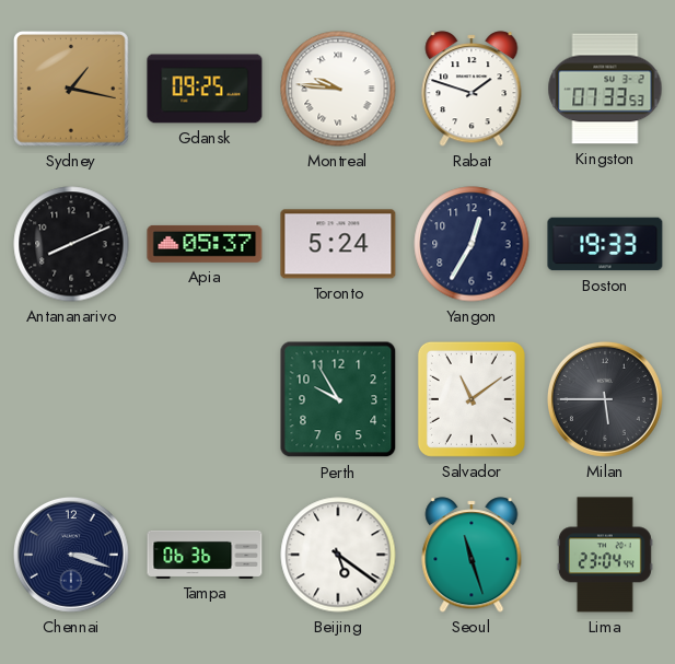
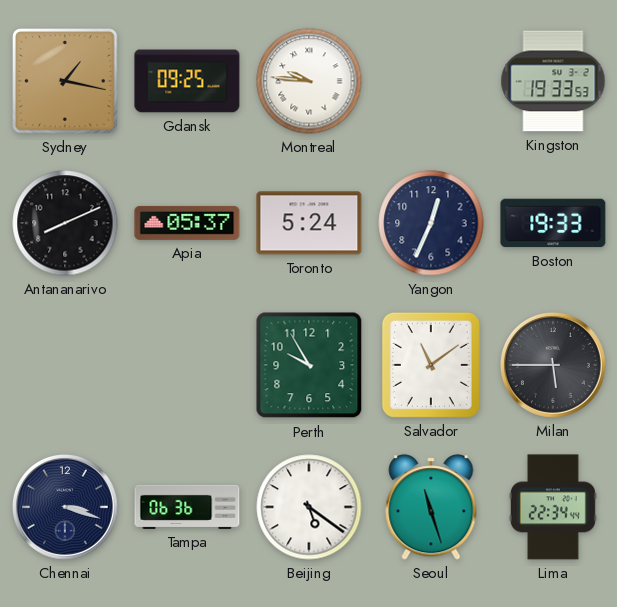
Rabat: 1:48 -> none
Kingston: 07:33 -> 19:33
Yangon: 12:35 -> 12:34
Lima: 23:04 -> 22:34
